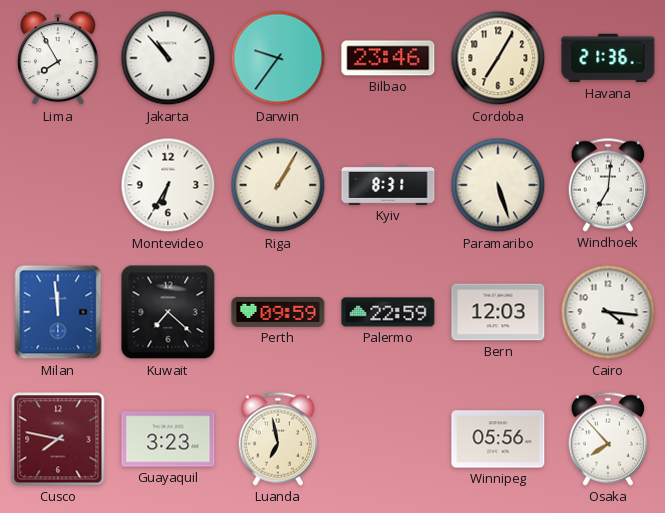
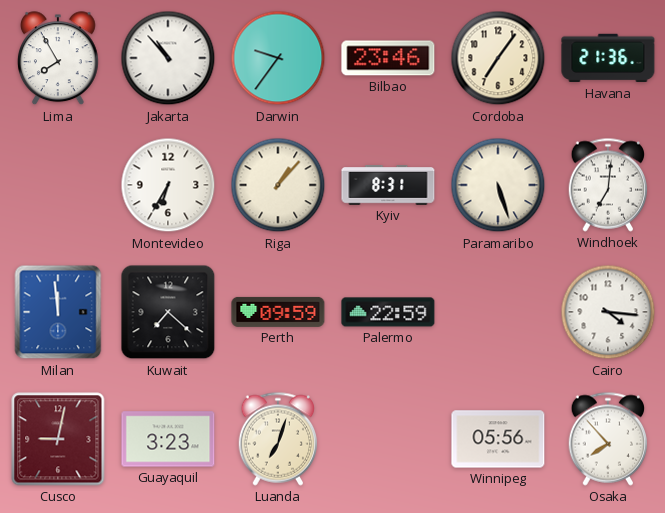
Cordoba: 7:05 -> 7:06
Riga: 1:05 -> 1:07
Bern: 12:03 -> none
Cusco: 7:47 -> 9:02
Luanda: 6:58 -> 7:03
